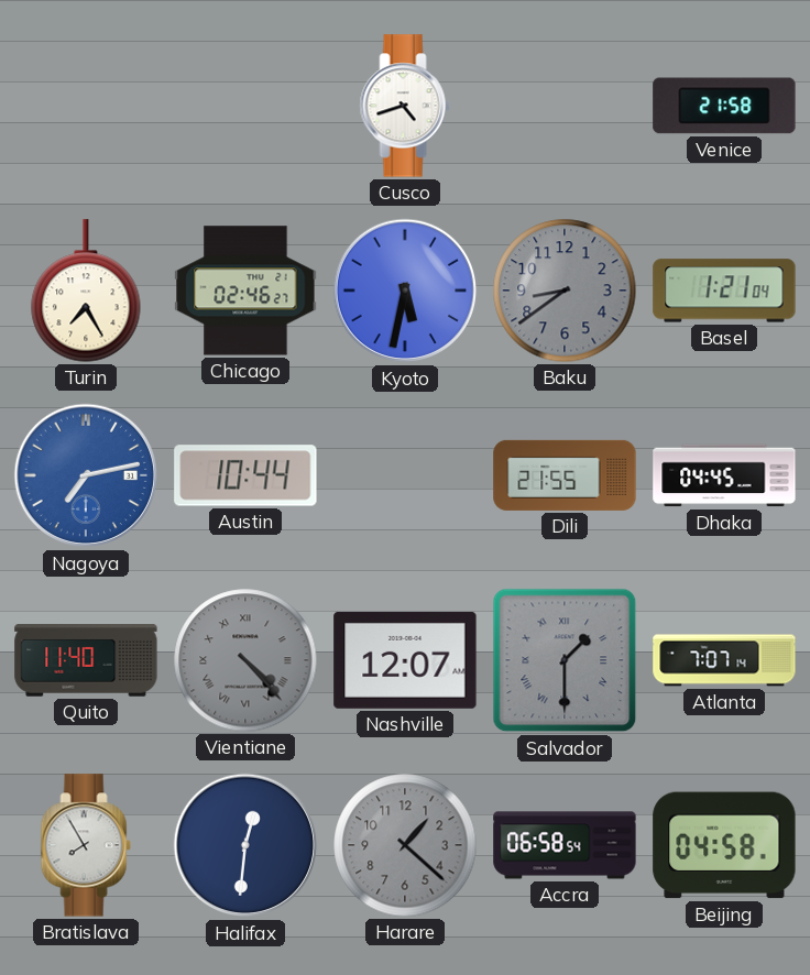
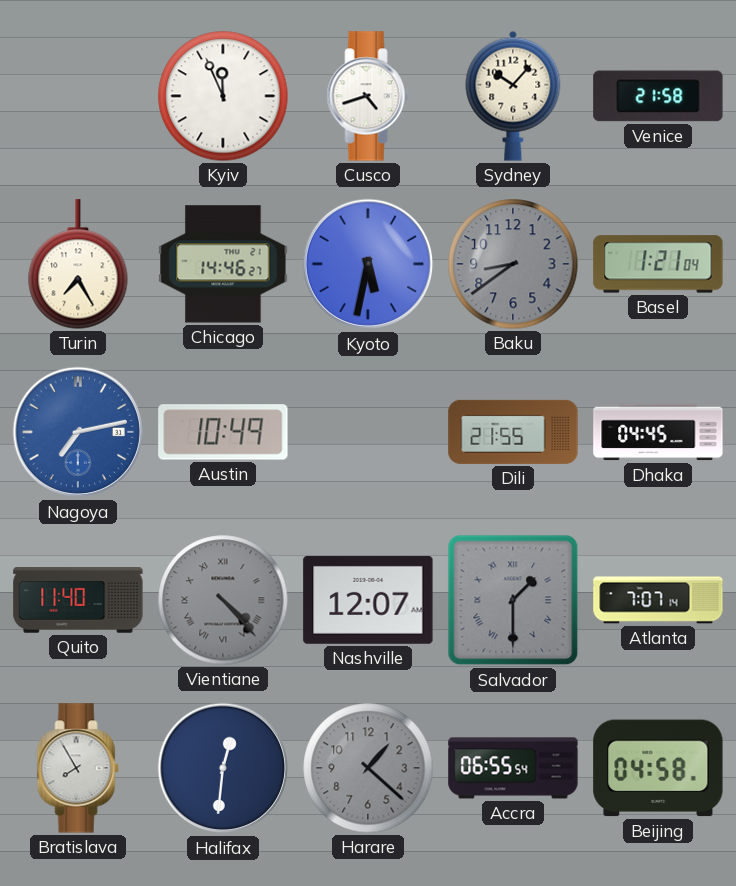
Kyiv: none -> 11:56
Sydney: none -> 10:07
Chicago: 02:46 -> 14:46
Austin: 10:44 -> 10:49
Accra: 06:58 -> 06:55
